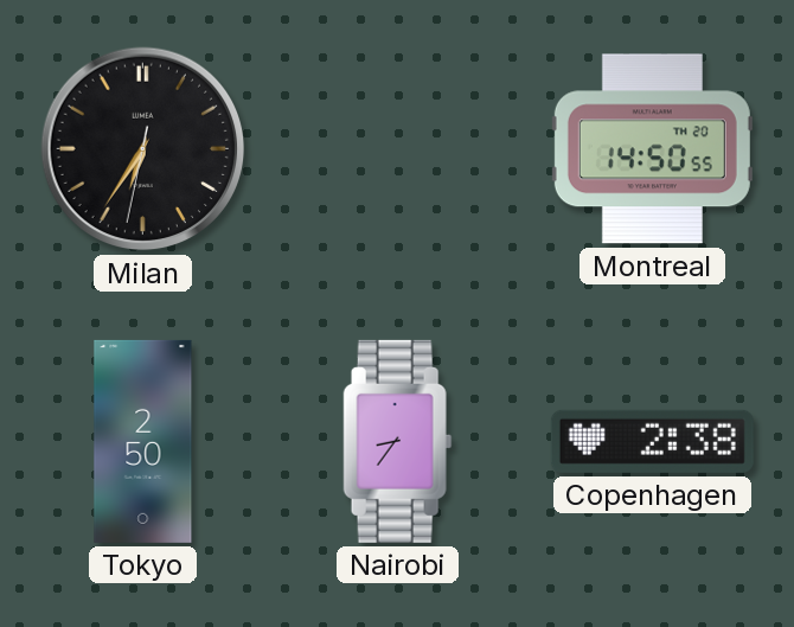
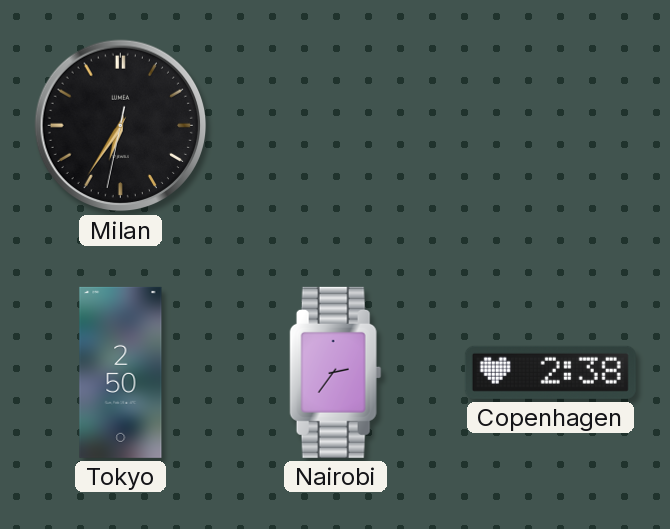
Montreal: 14:50 -> none
Nairobi: 8:36 -> 2:36
